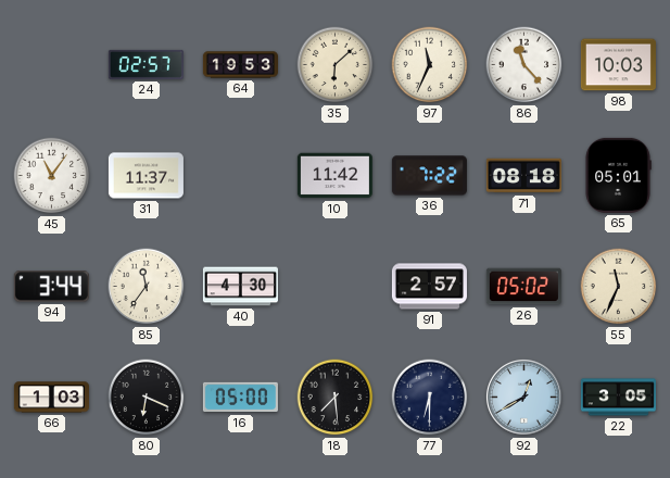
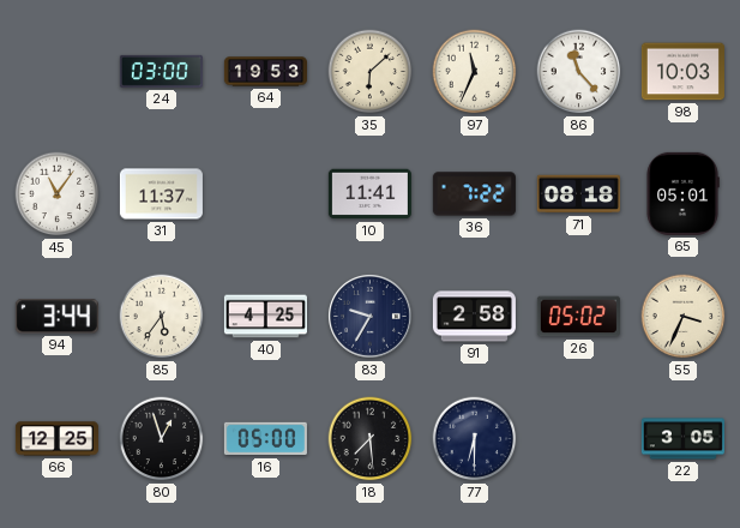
24: 02:57 -> 03:00
10: 11:42 -> 11:41
85: 11:36 -> 5:36
40: 4:30 -> 4:25
83: none -> 9:35
91: 2:57 -> 2:58
55: 11:34 -> 3:34
66: 1:03 -> 12:25
80: 6:19 -> 12:57
92: 12:40 -> none
